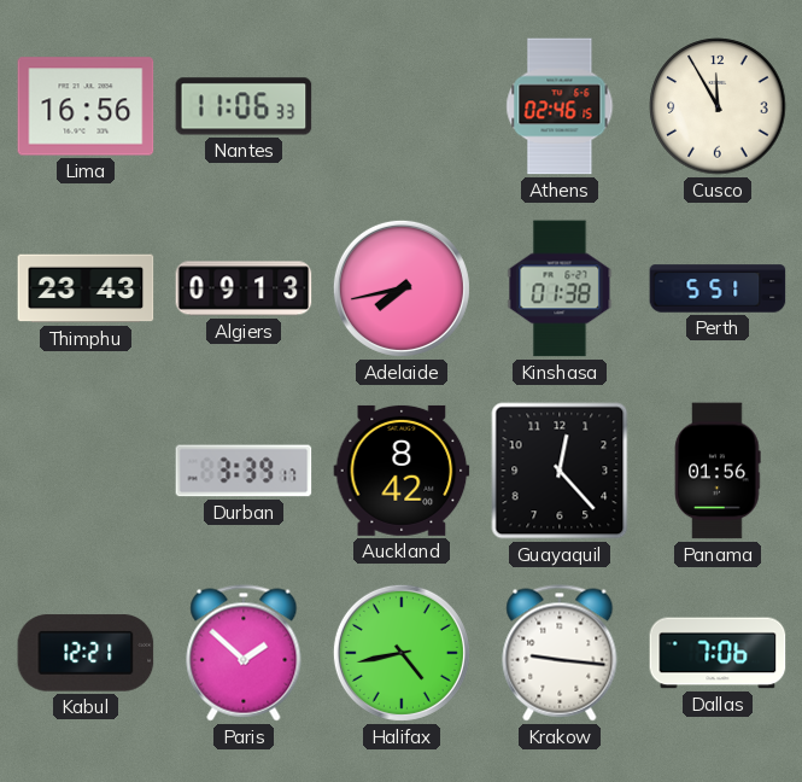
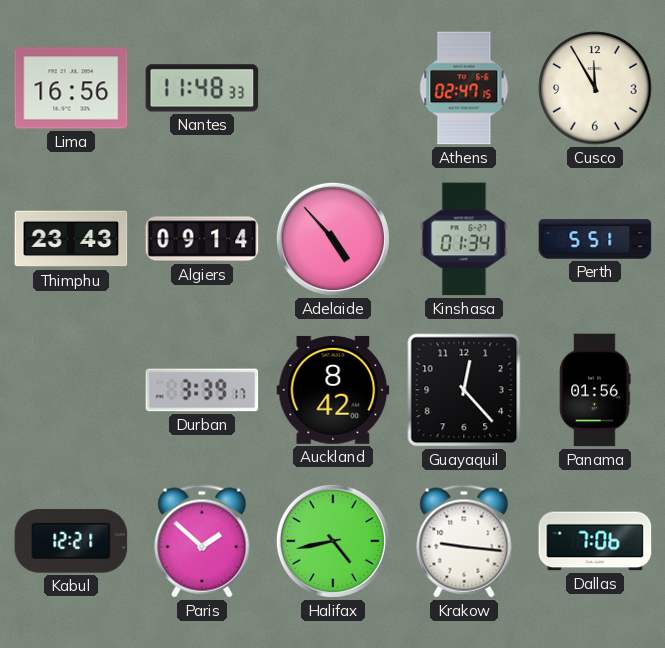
Nantes: 11:06 -> 11:48
Athens: 02:46 -> 02:47
Algiers: 09:13 -> 09:14
Adelaide: 7:43 -> 4:53
Kinshasa: 01:38 -> 01:34
